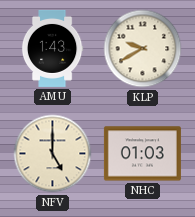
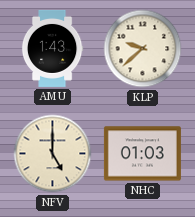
KLP: 9:40 -> 9:38
